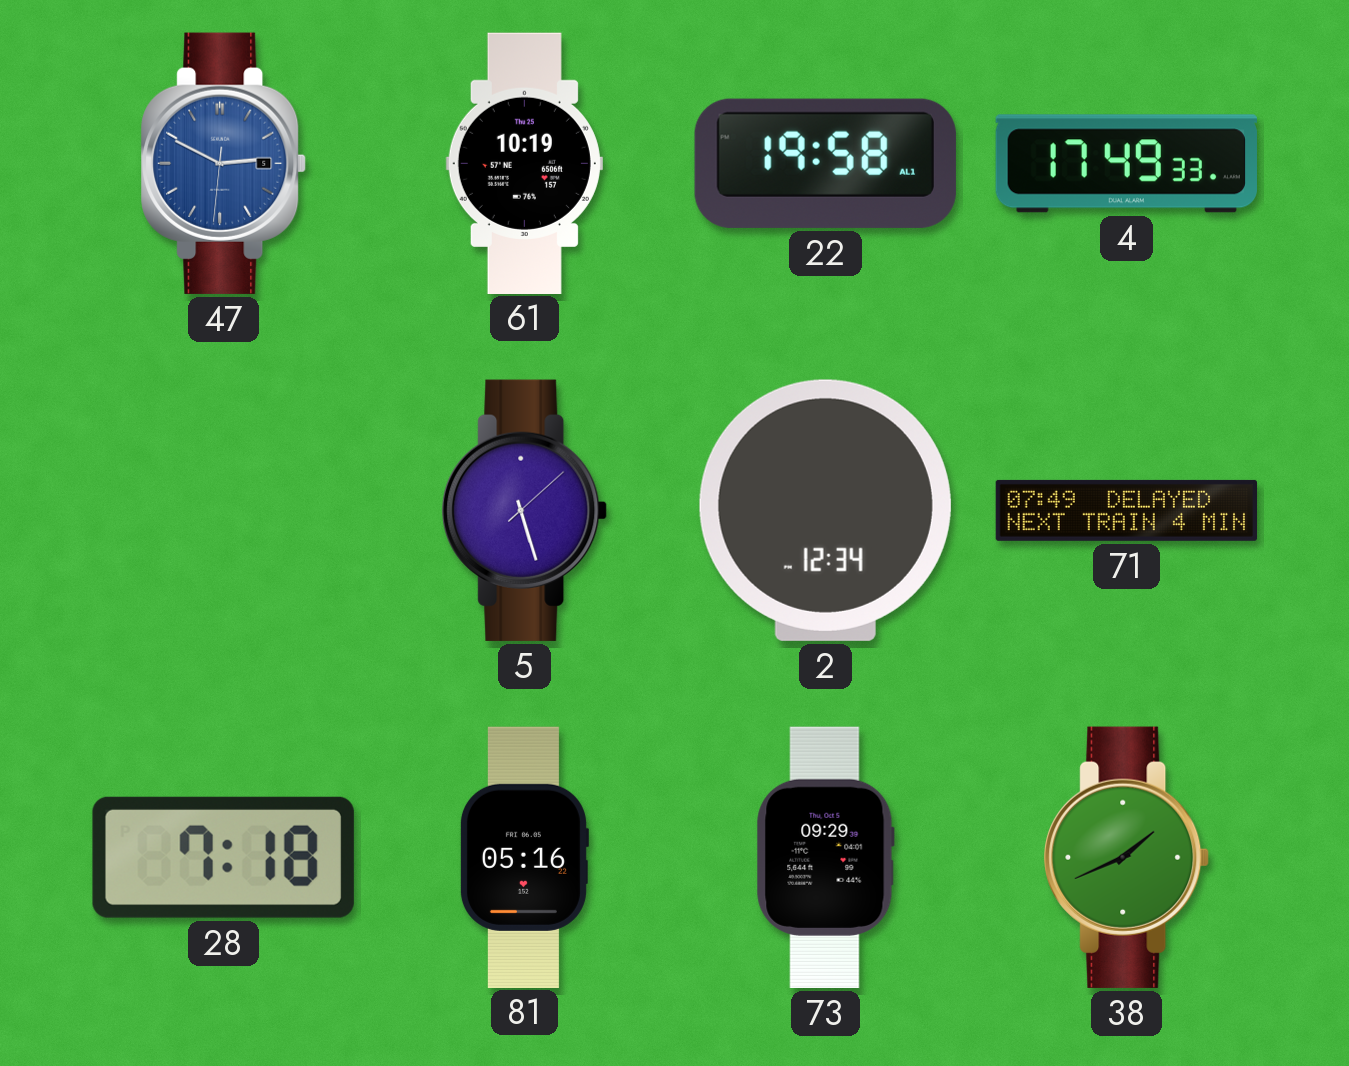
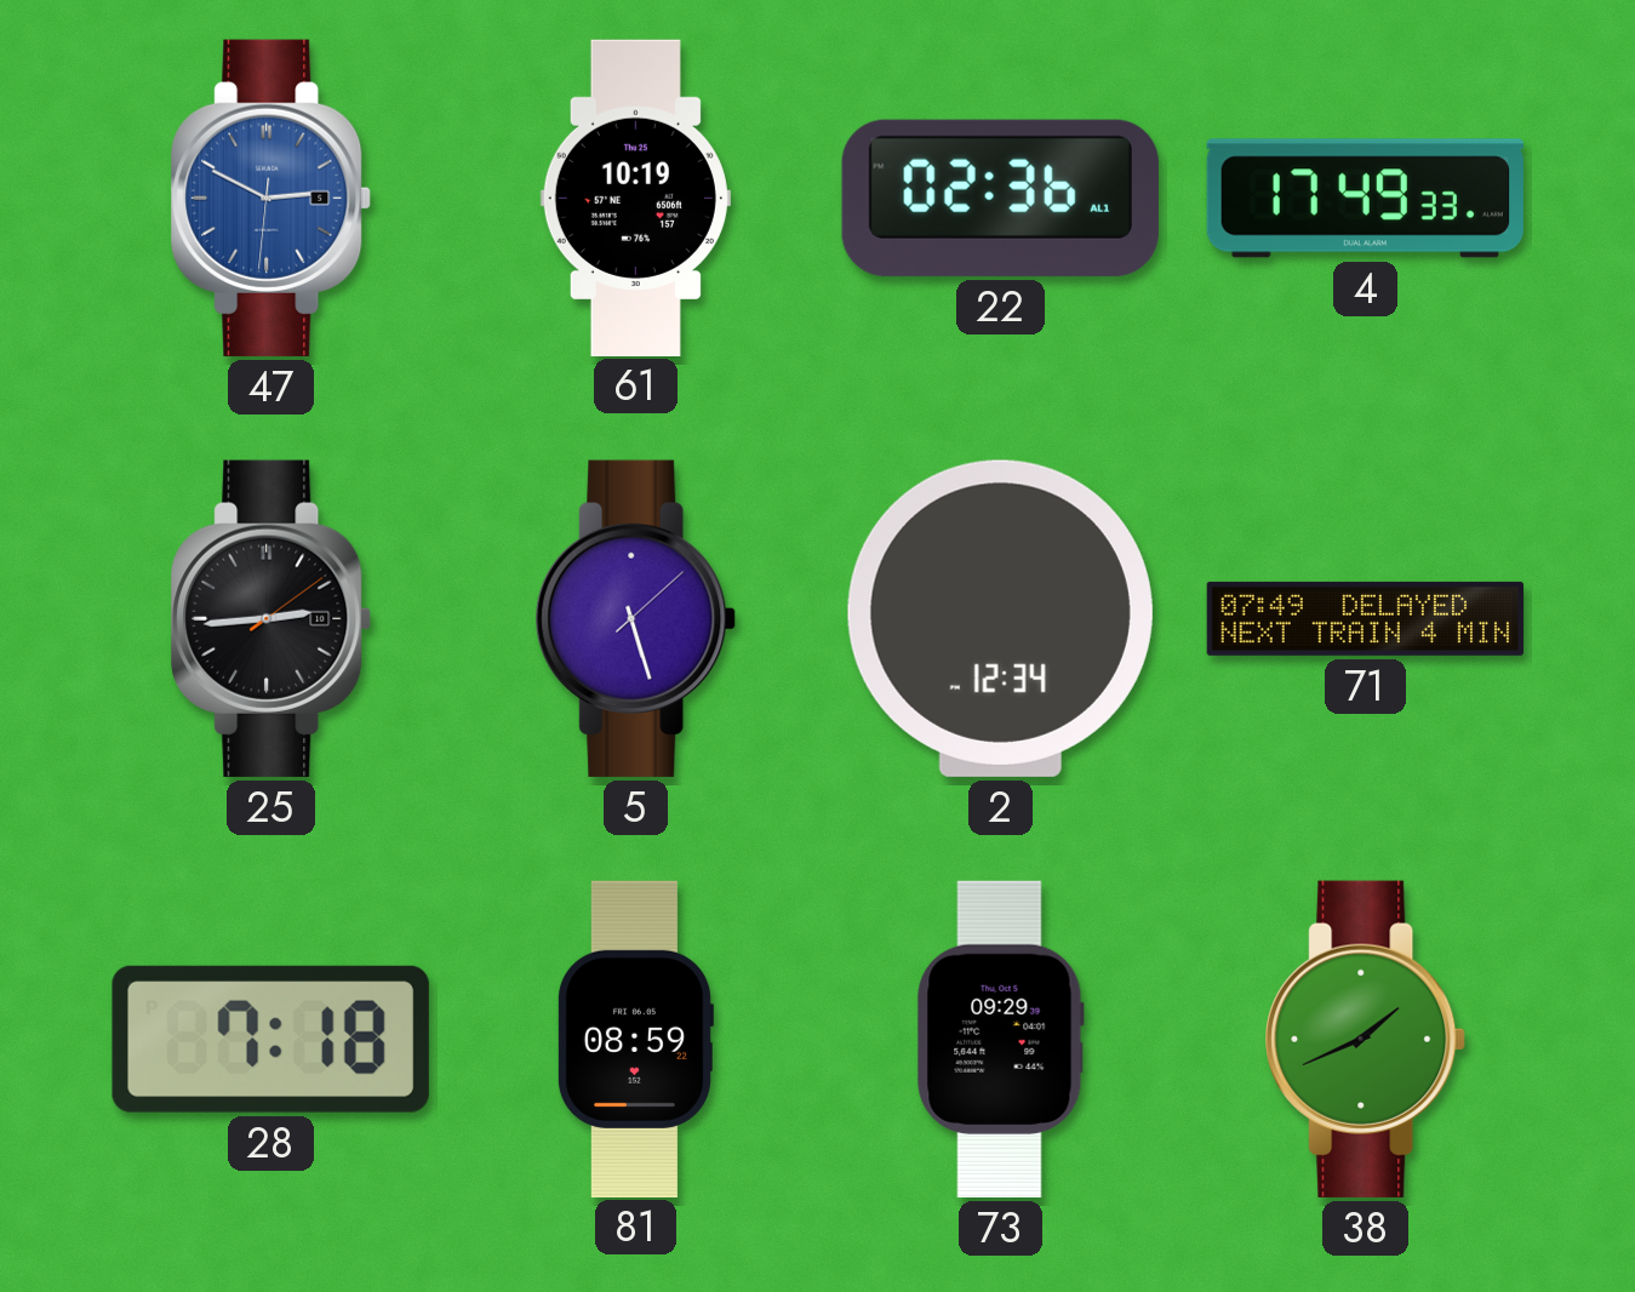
22: 19:58 -> 02:36
25: none -> 2:44
81: 05:16 -> 08:59
